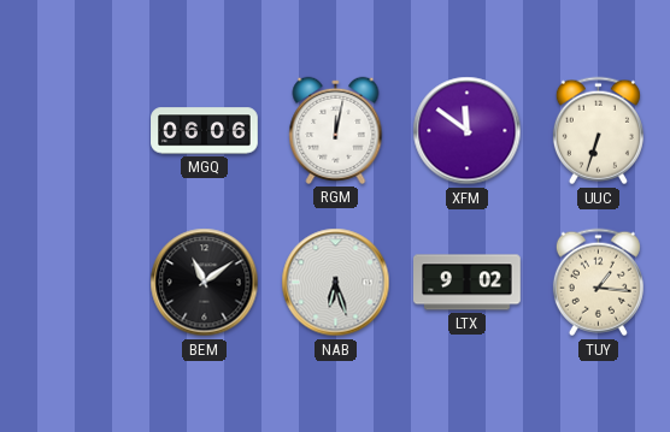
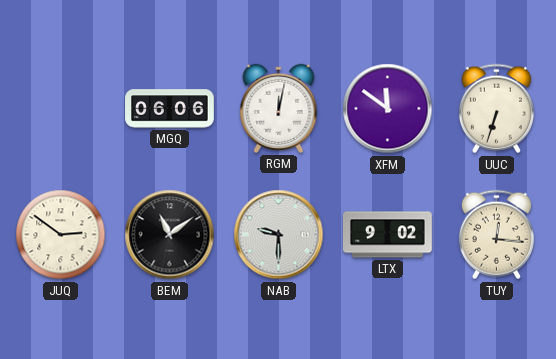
JUQ: none -> 2:51
NAB: 6:27 -> 9:30
TUY: 1:16 -> 12:16
